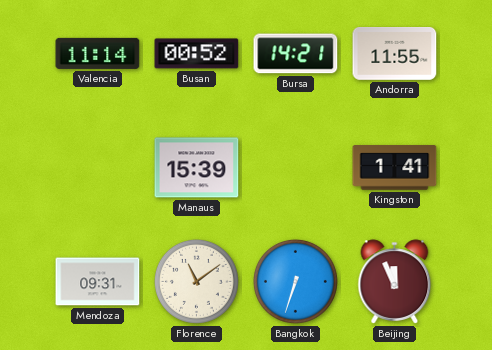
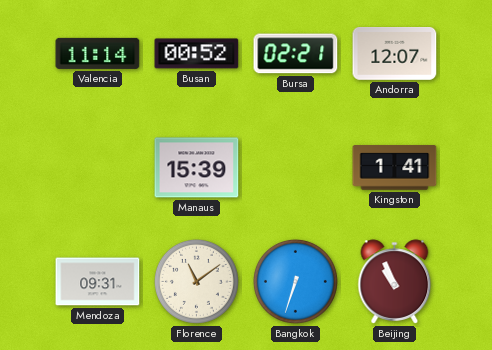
Bursa: 14:21 -> 02:21
Andorra: 11:55 -> 12:07
Beijing: 11:56 -> 10:56
